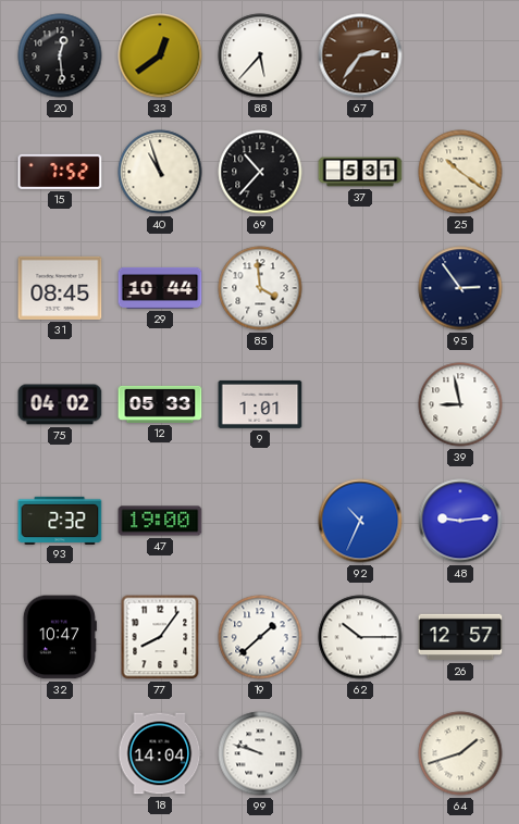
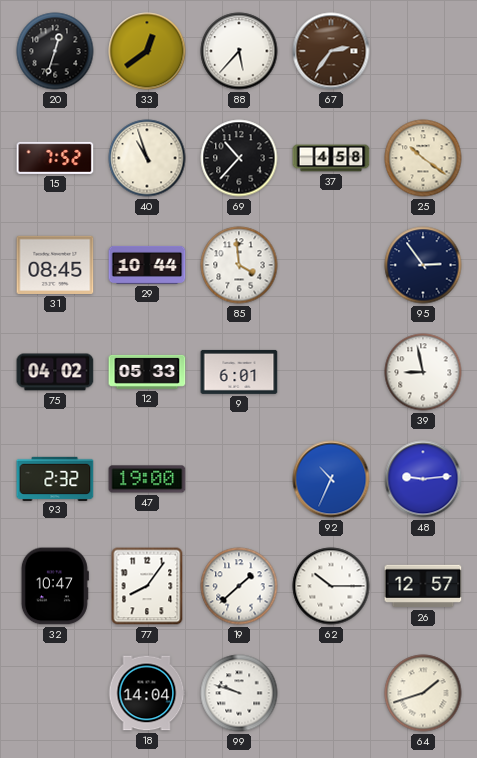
20: 12:29 -> 12:33
37: 5:31 -> 4:58
9: 1:01 -> 6:01
